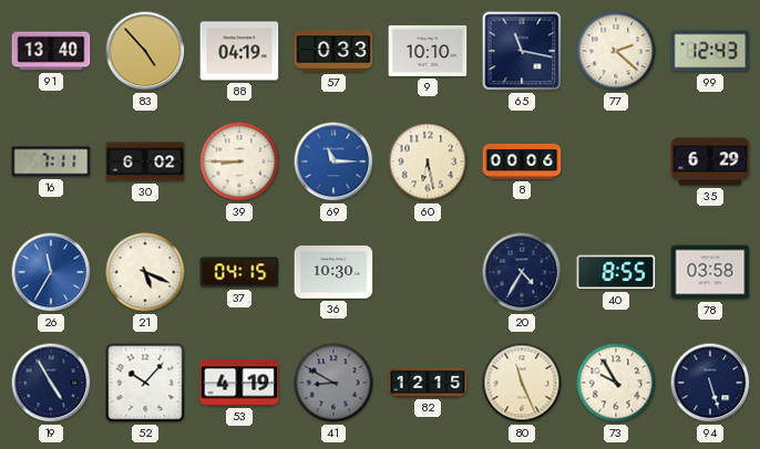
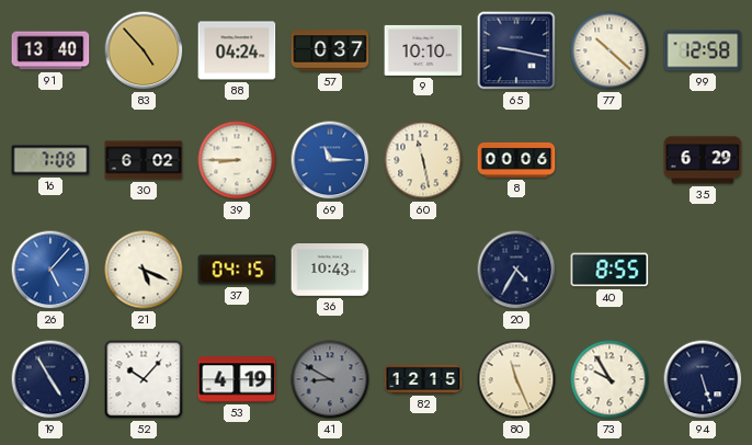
88: 04:19 -> 04:24
57: 0:33 -> 0:37
65: 11:17 -> 9:17
77: 2:22 -> 10:22
99: 12:43 -> 12:58
16: 7:11 -> 7:08
60: 6:28 -> 11:28
26: 11:35 -> 5:07
36: 10:30 -> 10:43
78: 03:58 -> none
